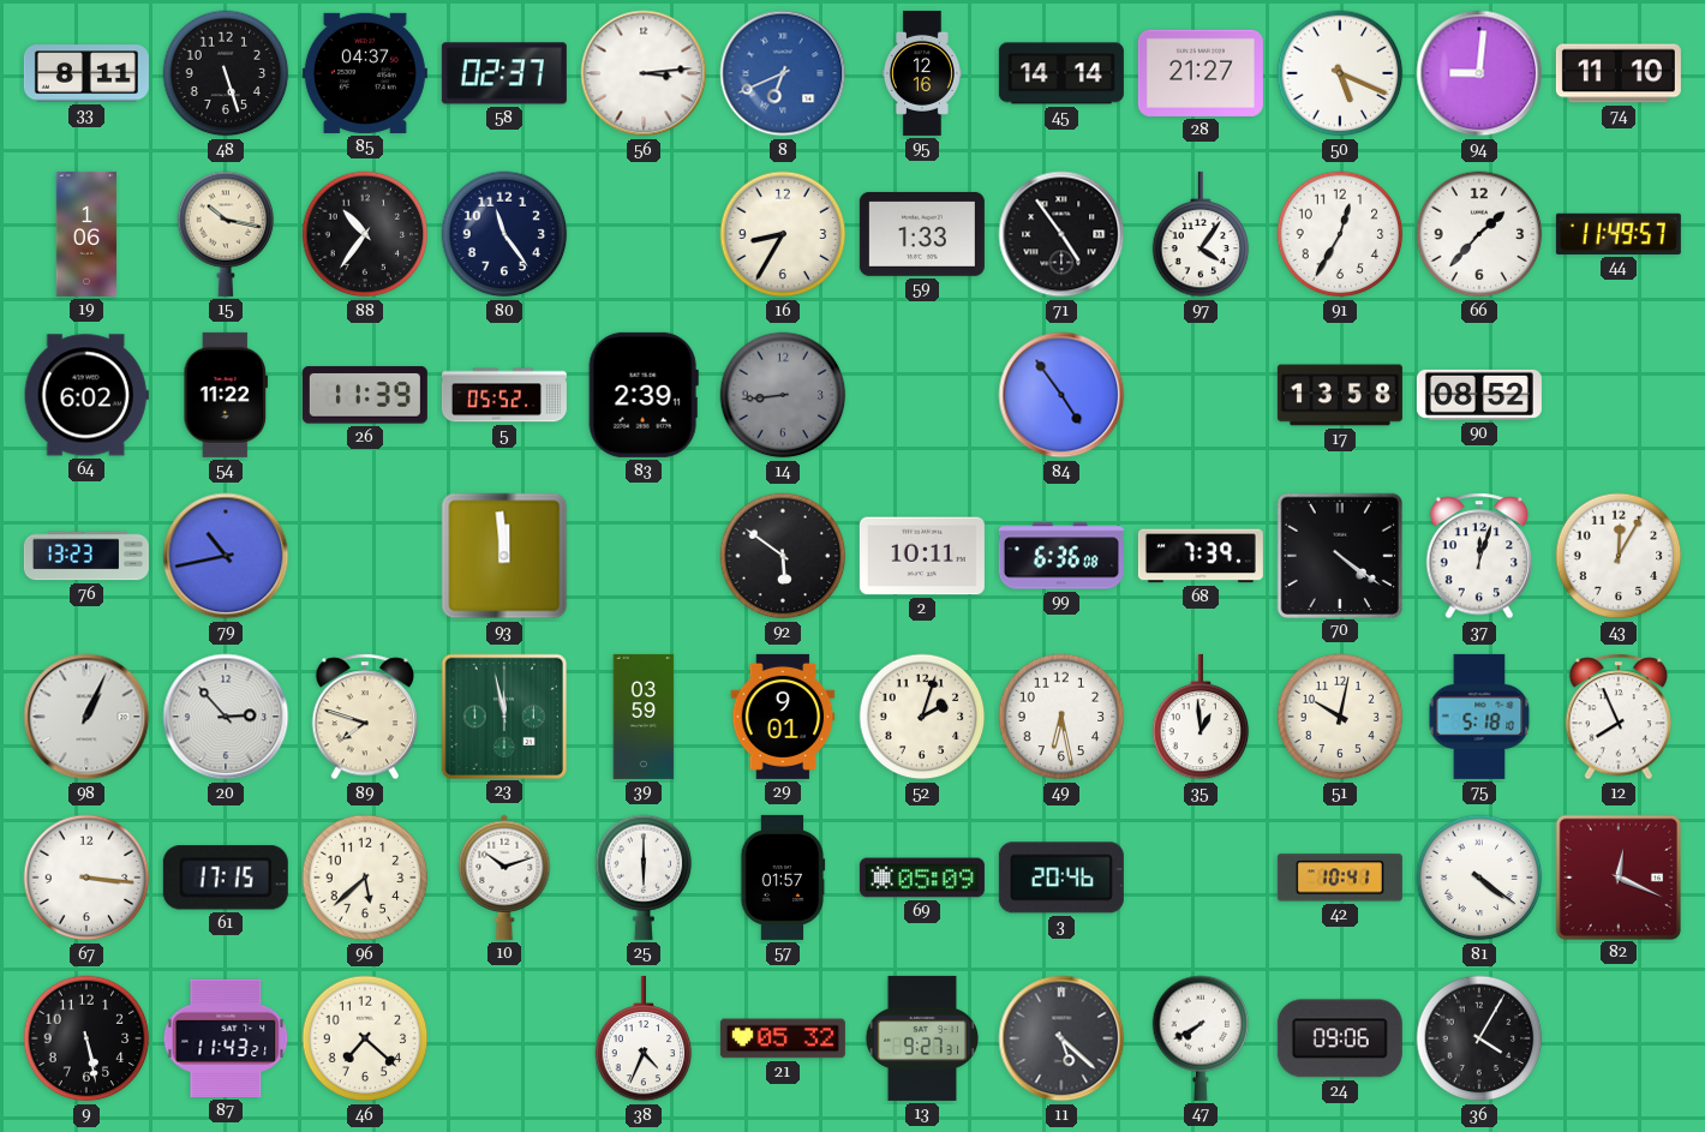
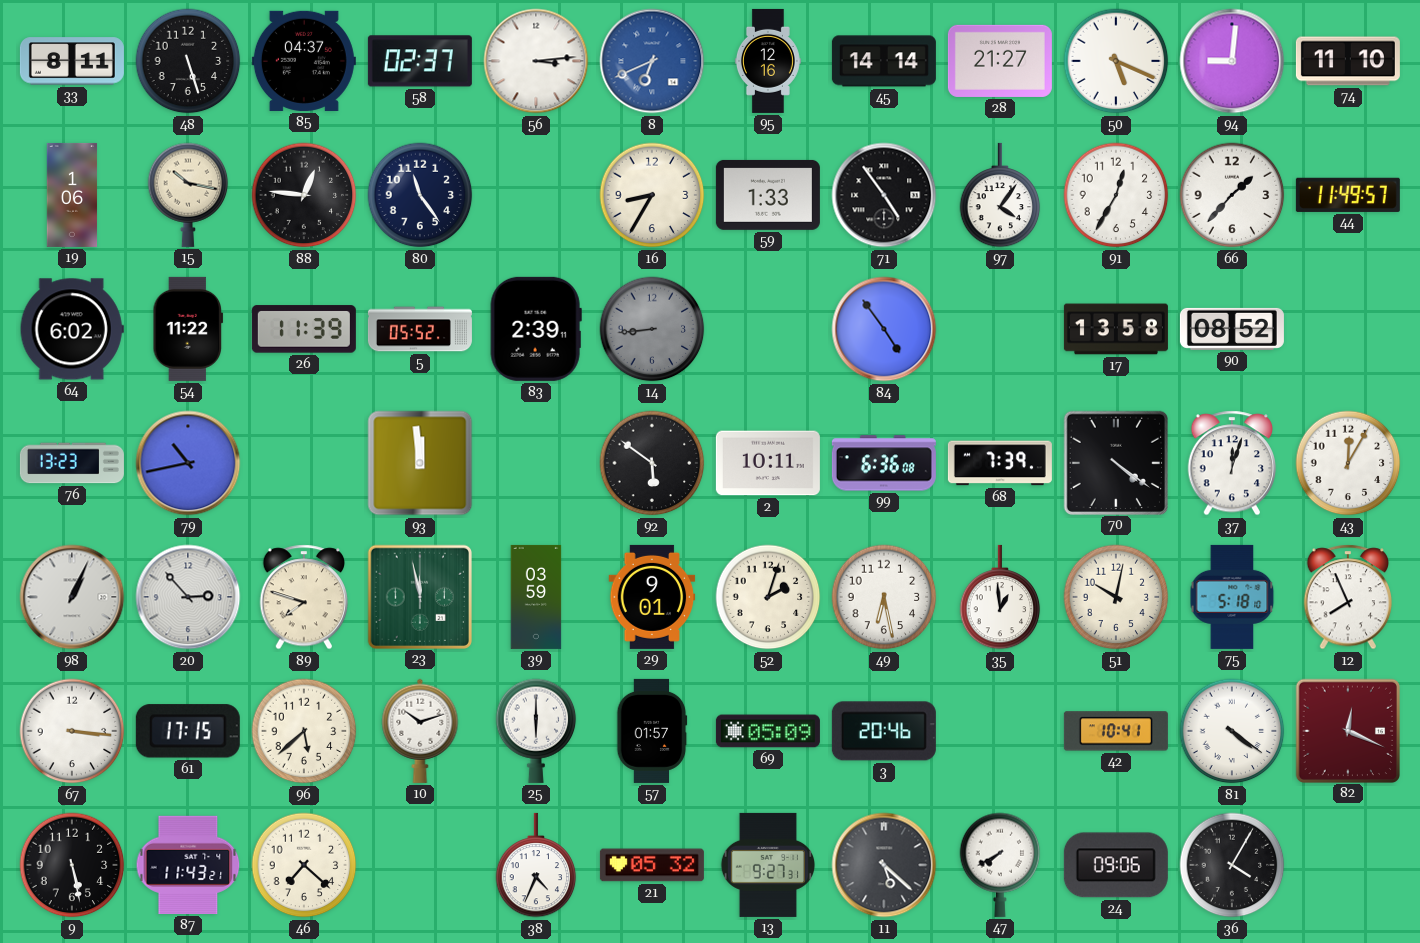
88: 10:36 -> 12:46
